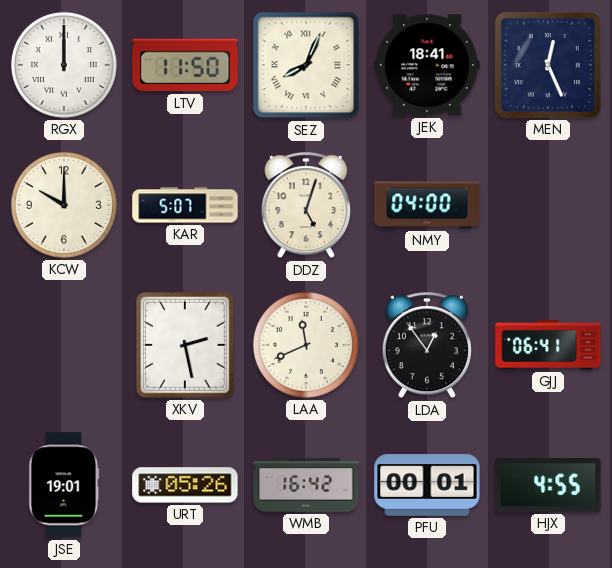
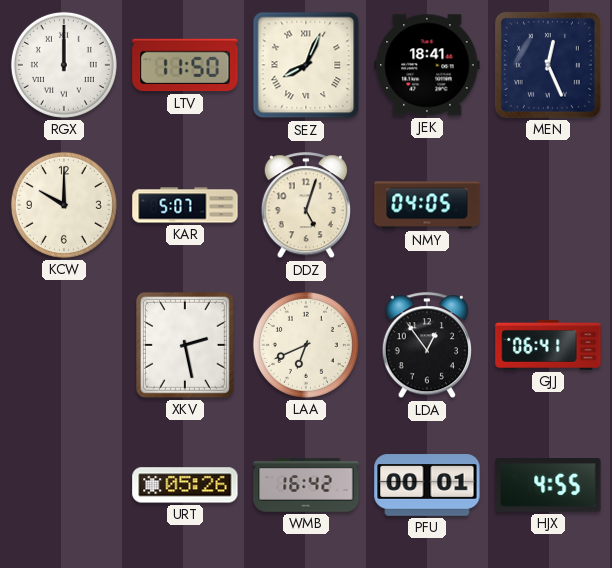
NMY: 04:00 -> 04:05
LAA: 11:41 -> 6:41
JSE: 19:01 -> none
